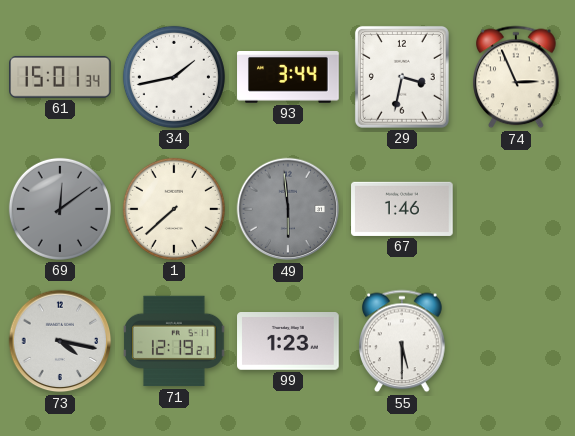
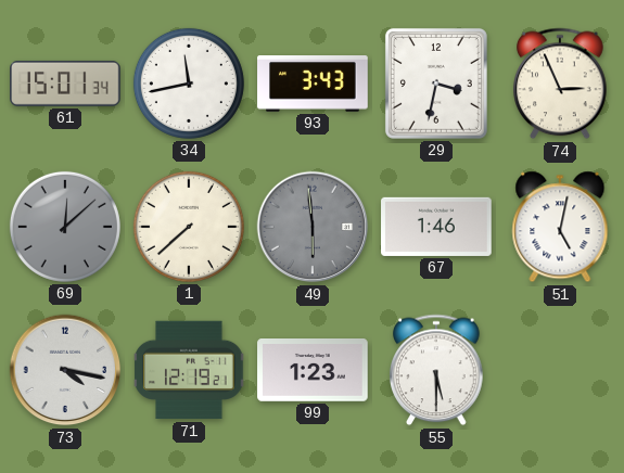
34: 1:43 -> 11:43
93: 3:44 -> 3:43
69: 12:09 -> 12:08
51: none -> 5:02
